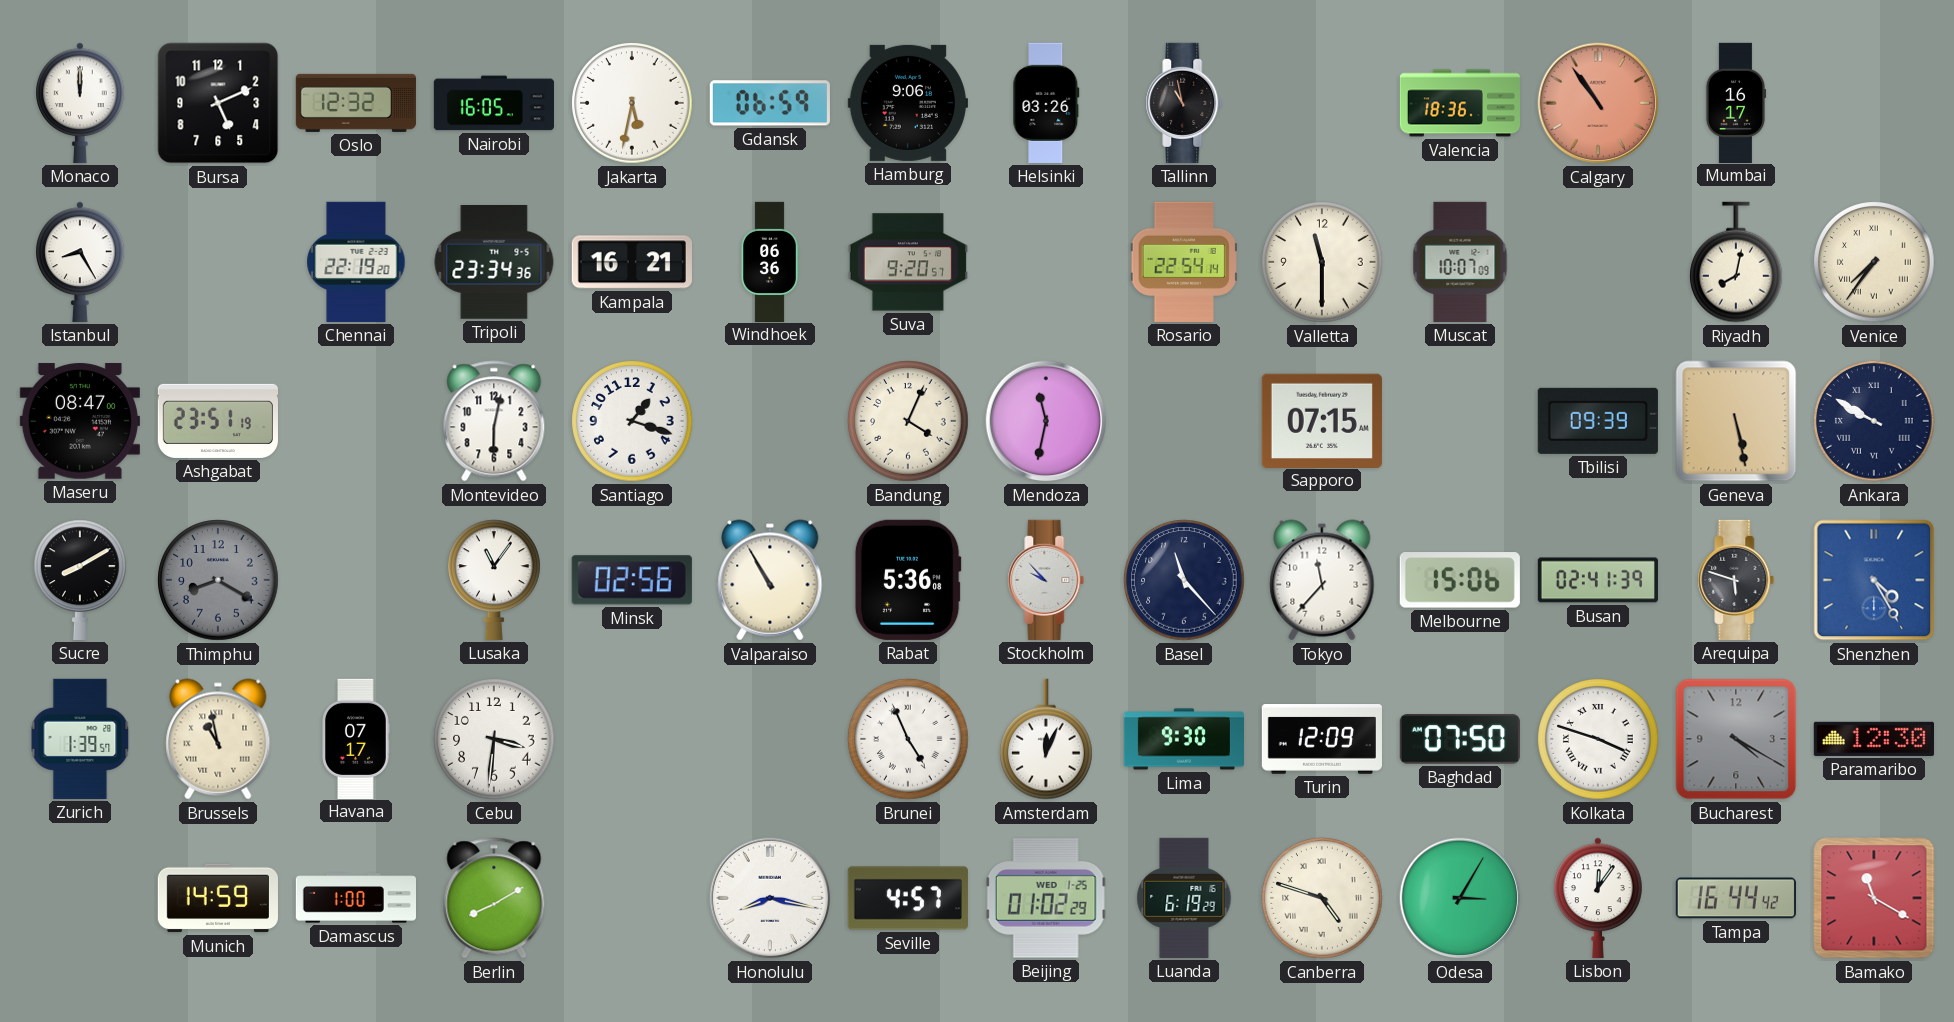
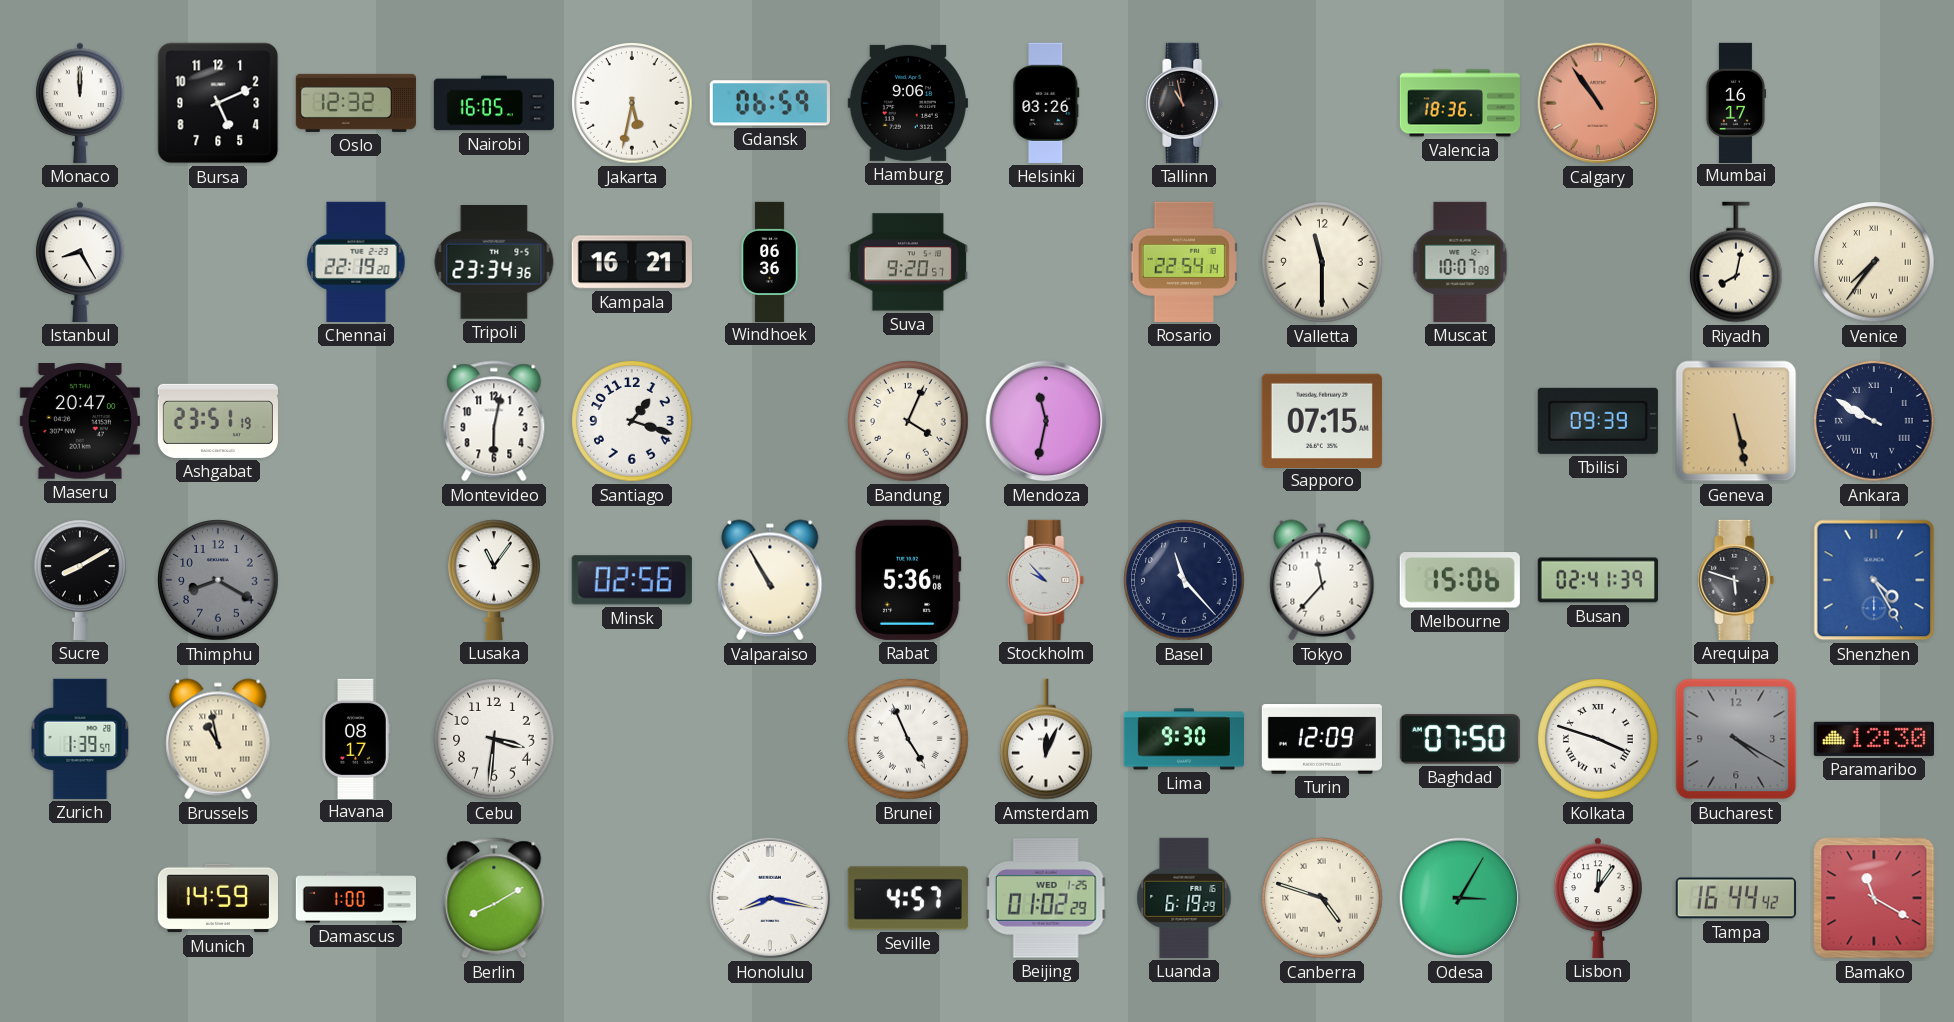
Maseru: 08:47 -> 20:47
Havana: 07:17 -> 08:17
